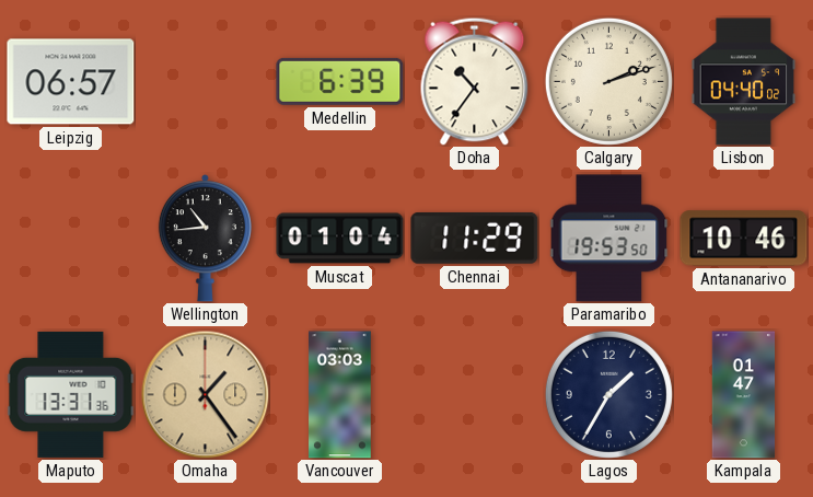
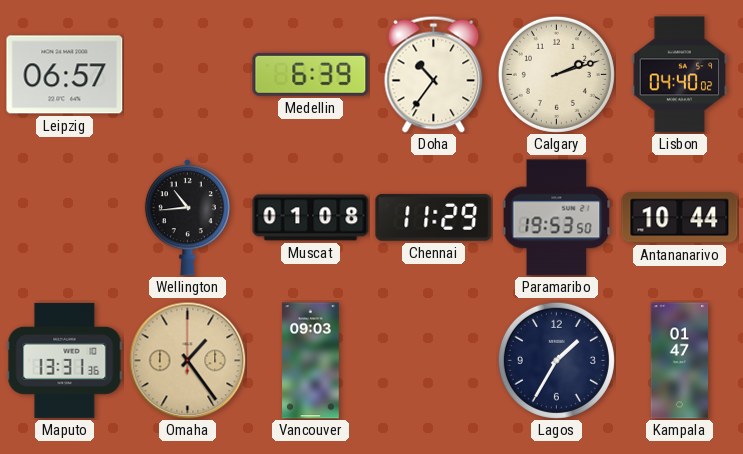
Muscat: 01:04 -> 01:08
Antananarivo: 10:46 -> 10:44
Vancouver: 03:03 -> 09:03
